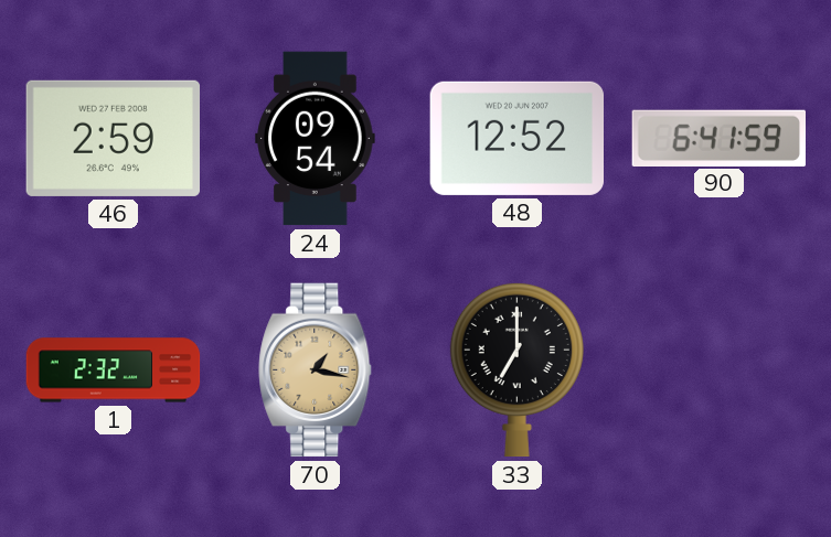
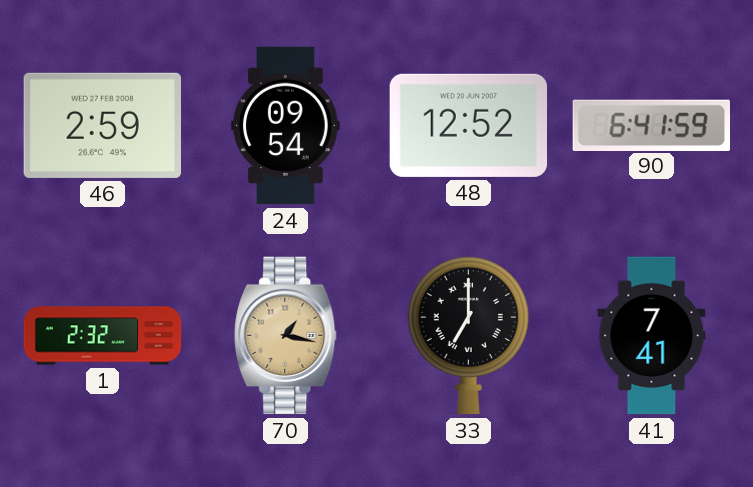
41: none -> 7:41
